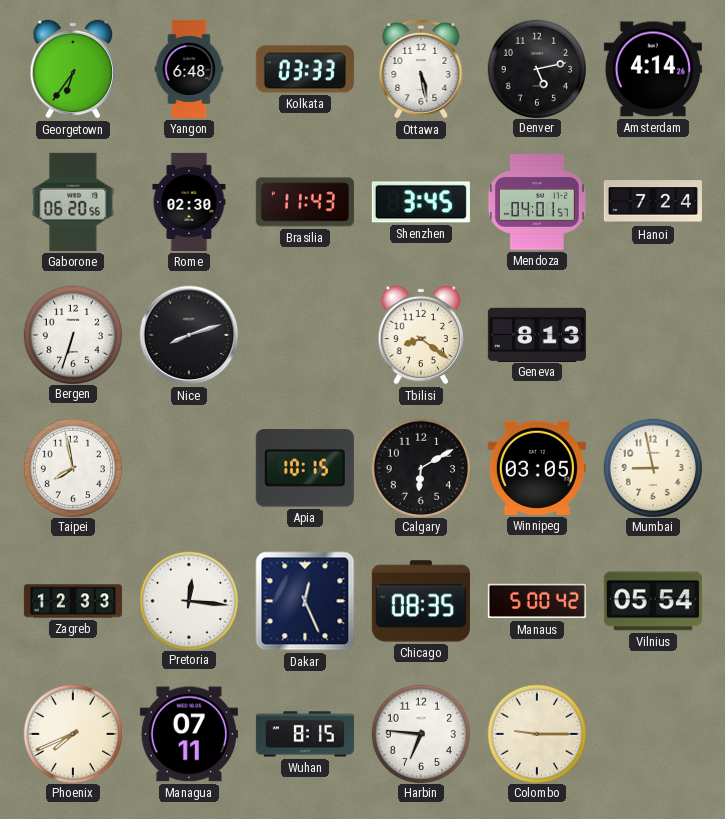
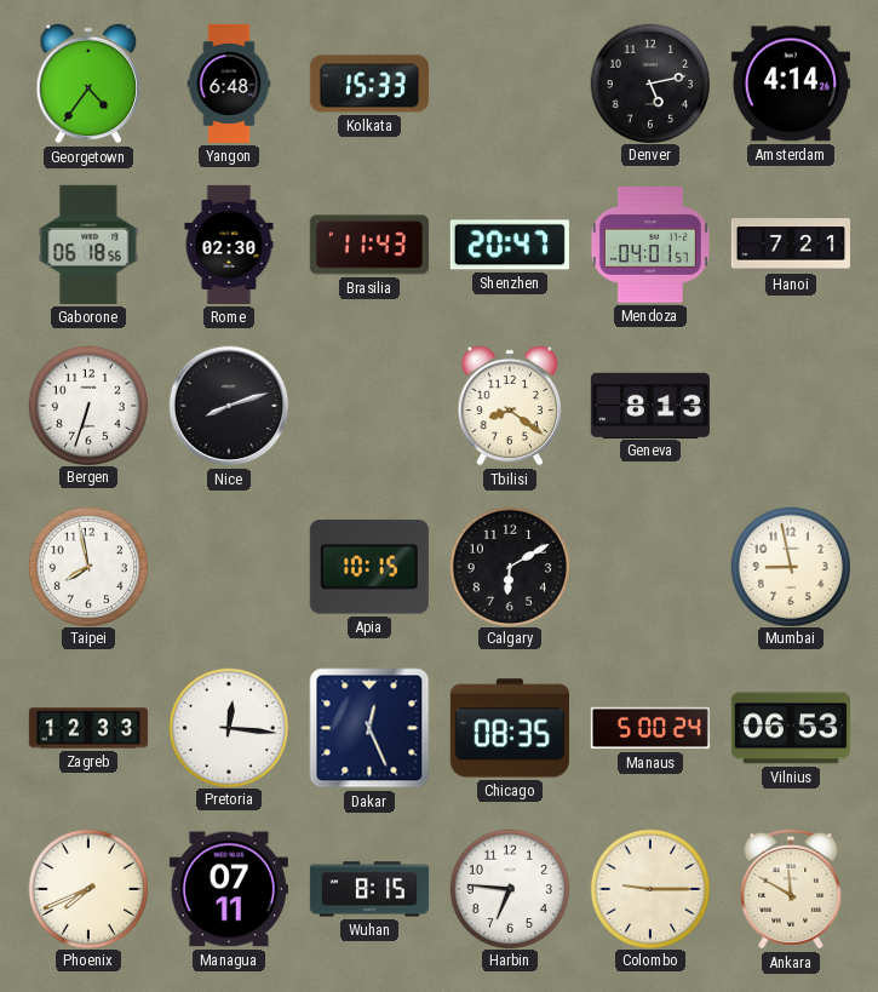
Georgetown: 6:36 -> 4:36
Kolkata: 03:33 -> 15:33
Ottawa: 5:28 -> none
Gaborone: 06:20 -> 06:18
Shenzhen: 3:45 -> 20:47
Hanoi: 7:24 -> 7:21
Winnipeg: 03:05 -> none
Manaus: 5:00:42 -> 5:00:24
Vilnius: 05:54 -> 06:53
Ankara: none -> 11:50
